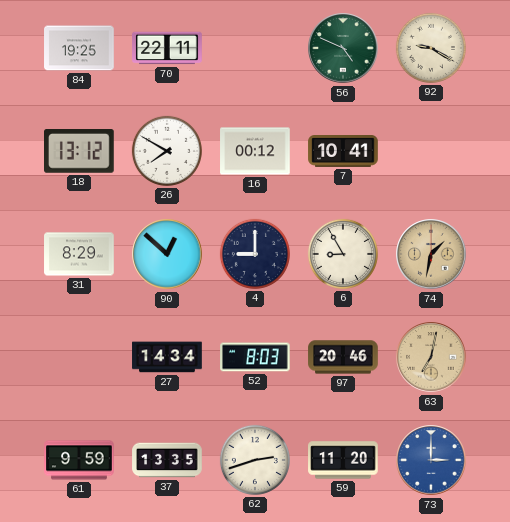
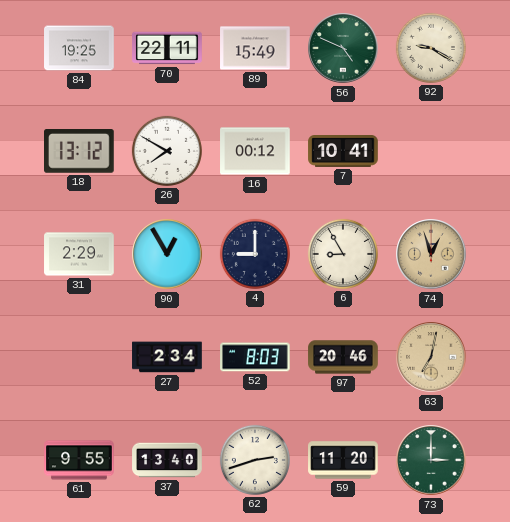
89: none -> 15:49
31: 8:29 -> 2:29
90: 12:52 -> 12:55
74: 1:32 -> 12:57
27: 14:34 -> 2:34
61: 9:59 -> 9:55
37: 13:35 -> 13:40
73 dial: blue -> green
